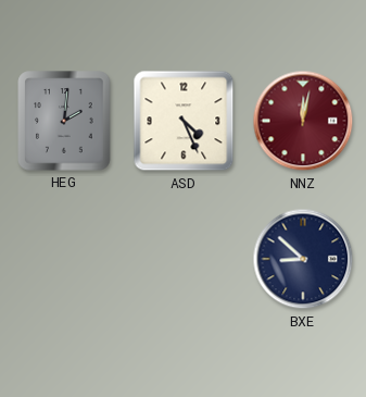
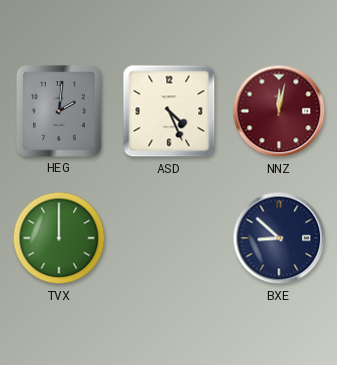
TVX: none -> 12:00
